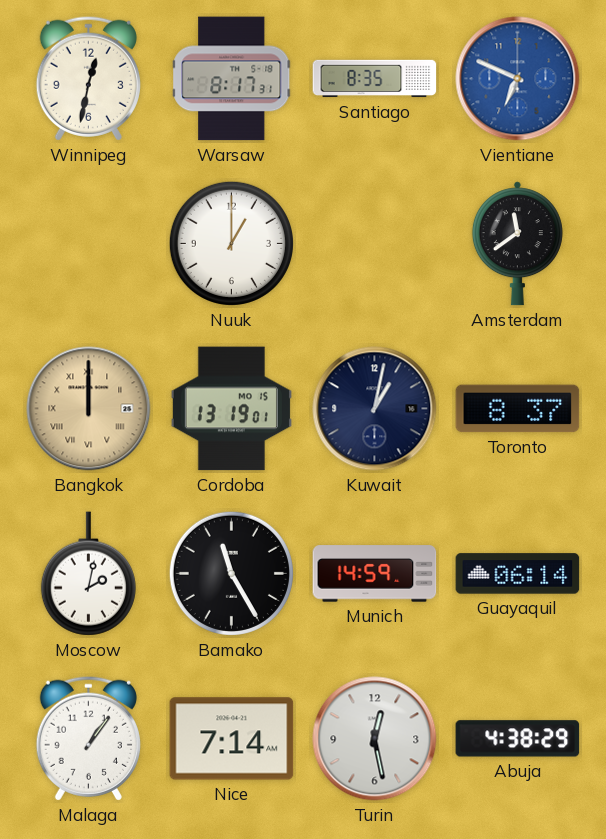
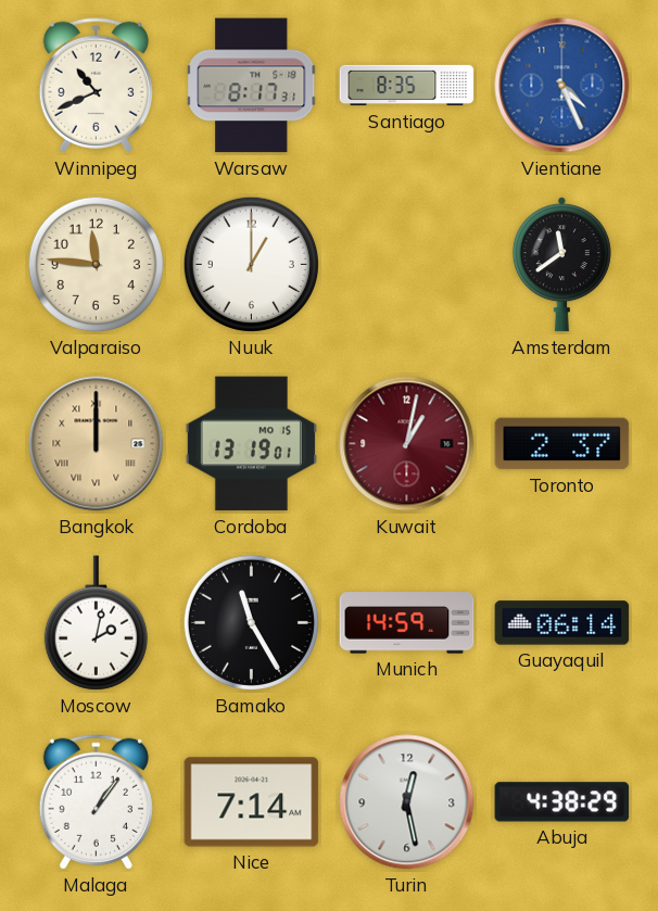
Winnipeg: 12:32 -> 10:41
Vientiane: 6:49 -> 4:26
Valparaiso: none -> 11:46
Kuwait dial: navy -> burgundy
Toronto: 8:37 -> 2:37
